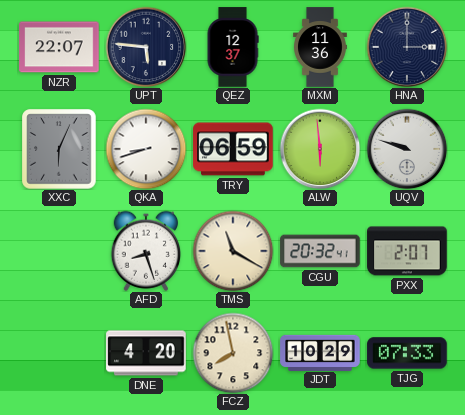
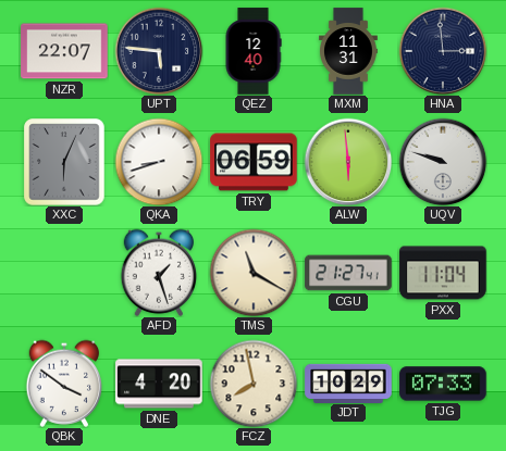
QEZ: 12:37 -> 12:40
MXM: 11:36 -> 11:31
HNA: 3:00 -> 2:59
AFD: 8:27 -> 1:27
CGU: 20:32 -> 21:27
PXX: 2:07 -> 11:04
QBK: none -> 3:51
